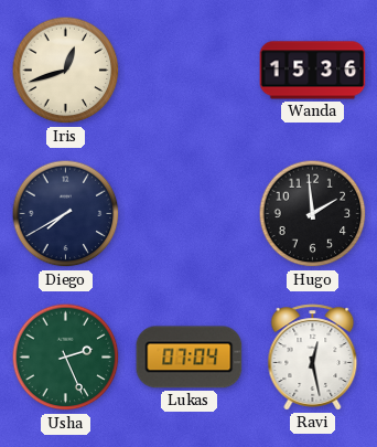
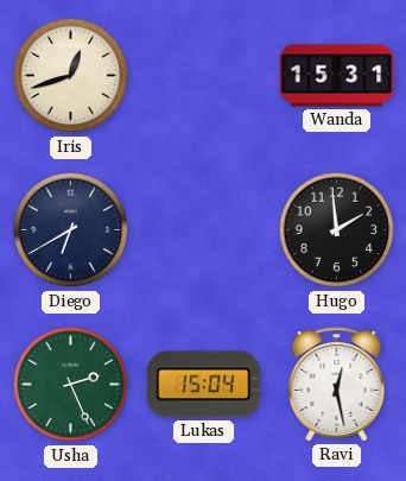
Wanda: 15:36 -> 15:31
Diego: 7:40 -> 6:40
Lukas: 07:04 -> 15:04
